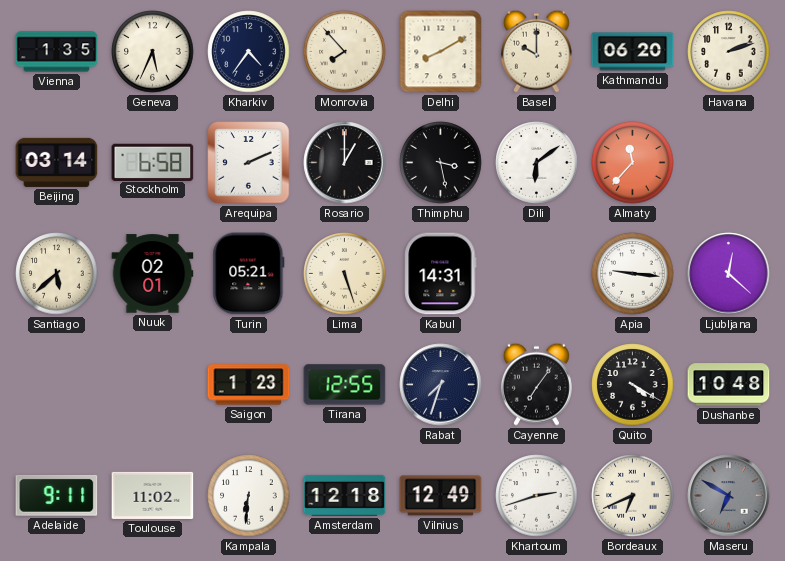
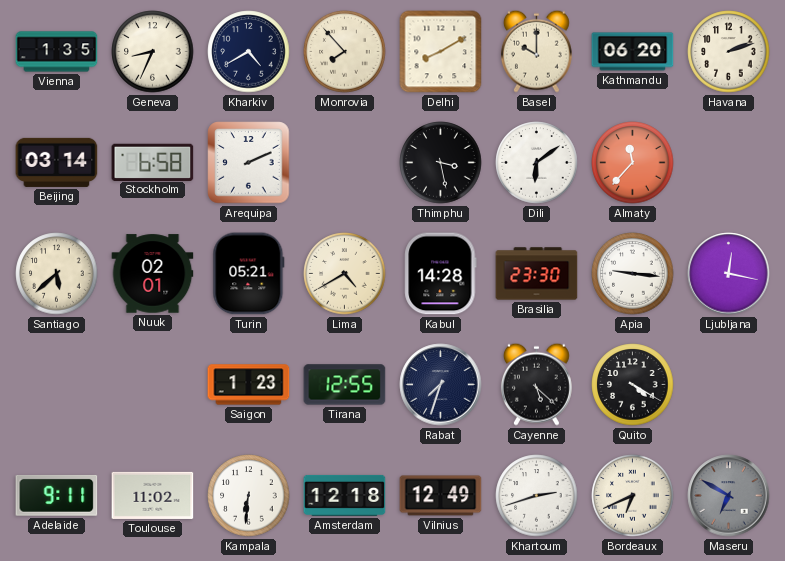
Geneva: 5:34 -> 8:34
Kharkiv: 4:36 -> 4:40
Rosario: 1:00 -> none
Lima: 5:27 -> 4:40
Kabul: 14:31 -> 14:28
Brasilia: none -> 23:30
Ljubljana: 12:22 -> 12:17
Cayenne: 7:06 -> 5:22
Dushanbe: 10:48 -> none
